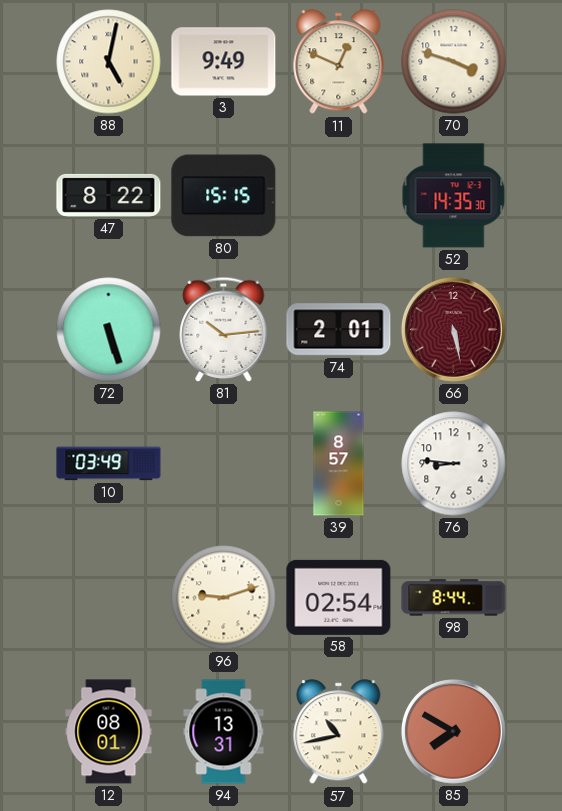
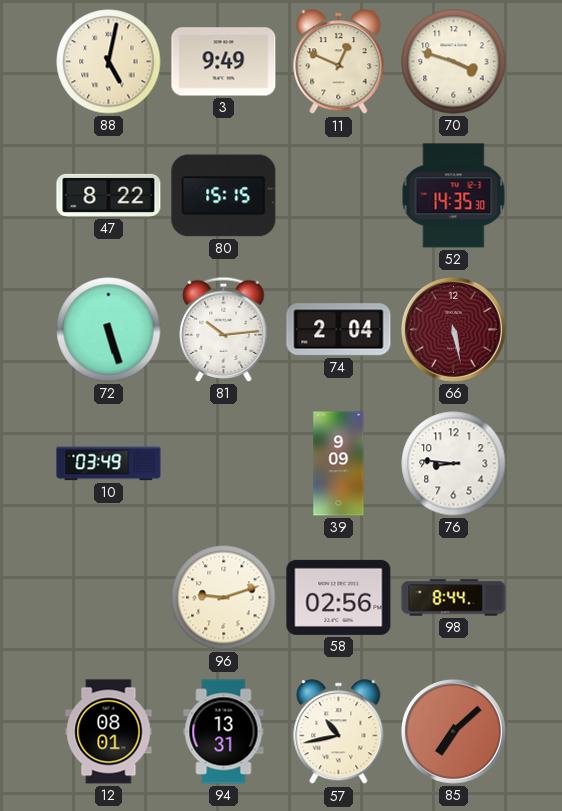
74: 2:01 -> 2:04
39: 8:57 -> 9:09
58: 02:54 -> 02:56
85: 7:50 -> 7:08
